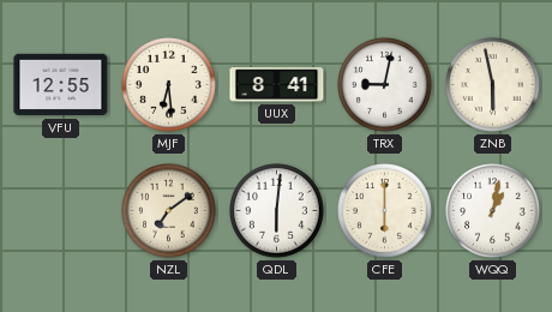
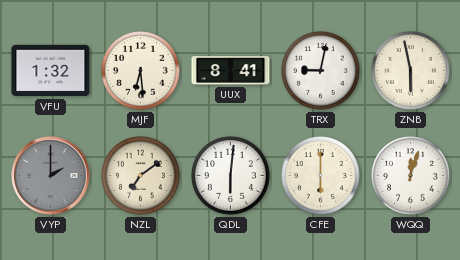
VFU: 12:55 -> 1:32
VYP: none -> 2:00
WQQ: 1:02 -> 12:03
